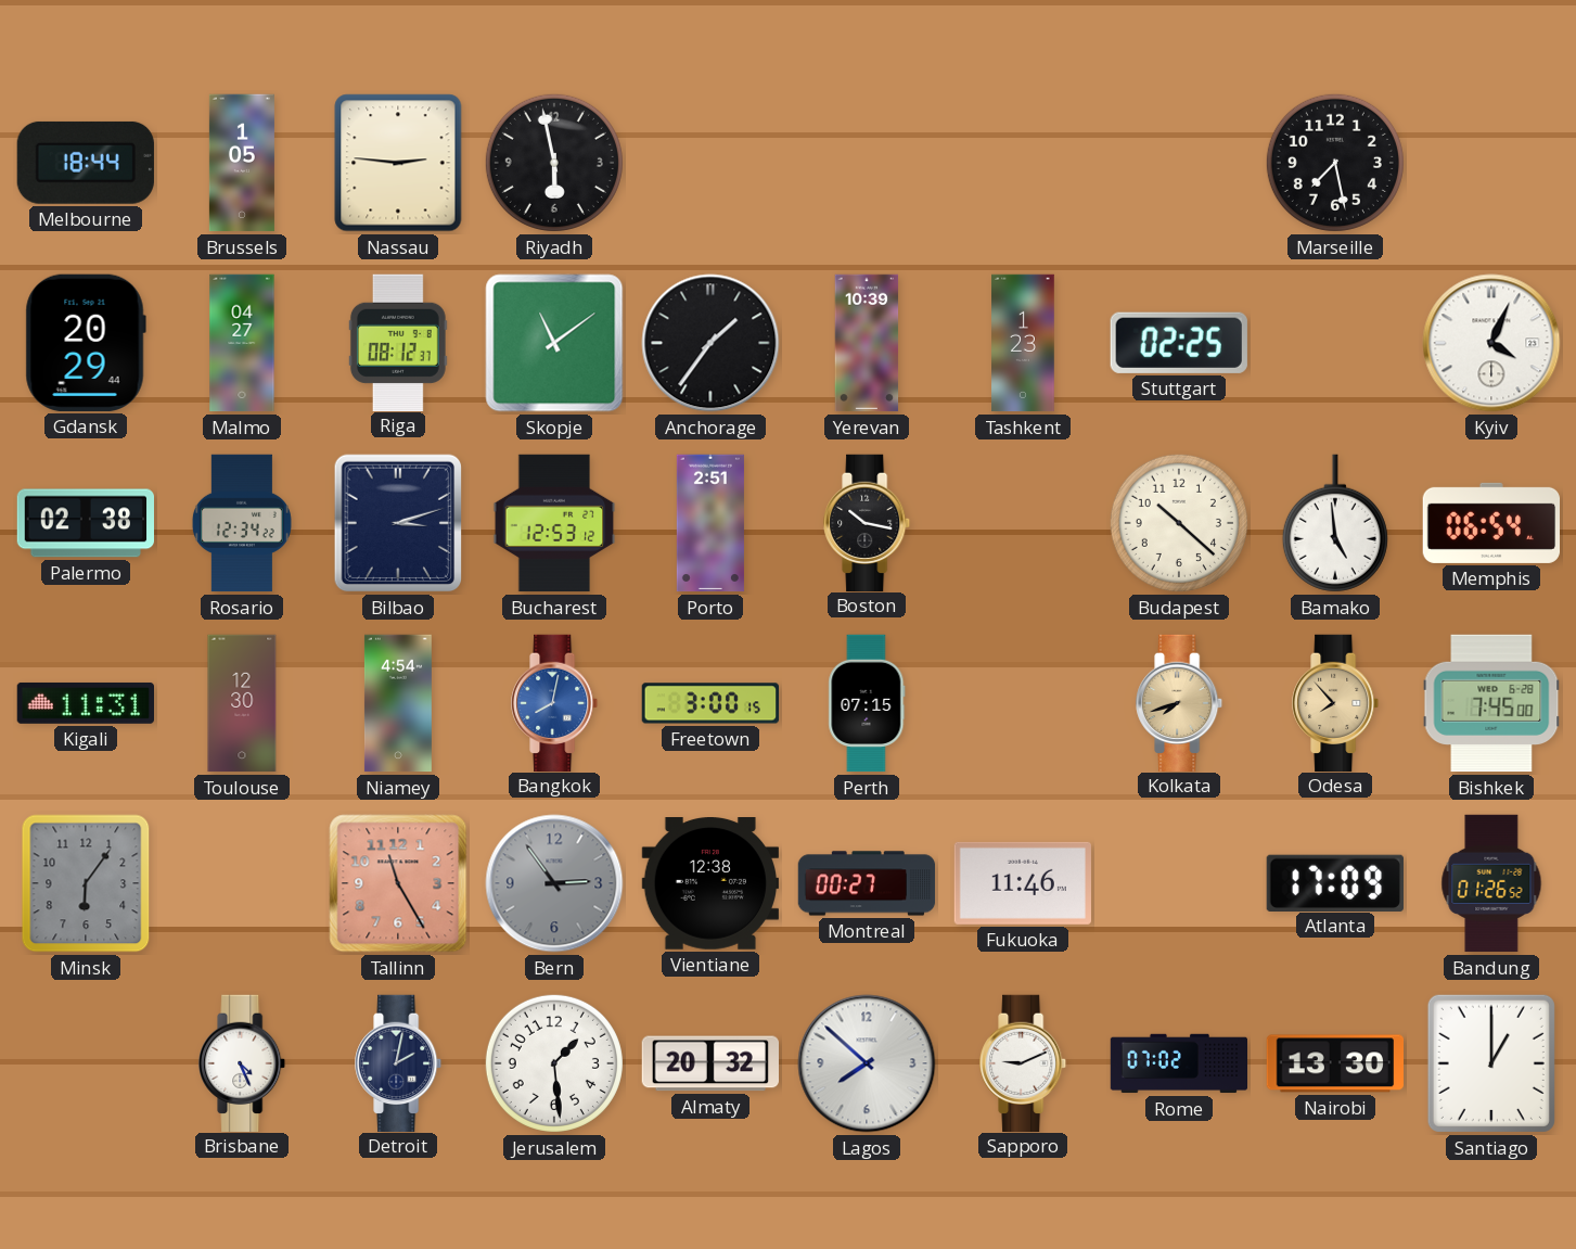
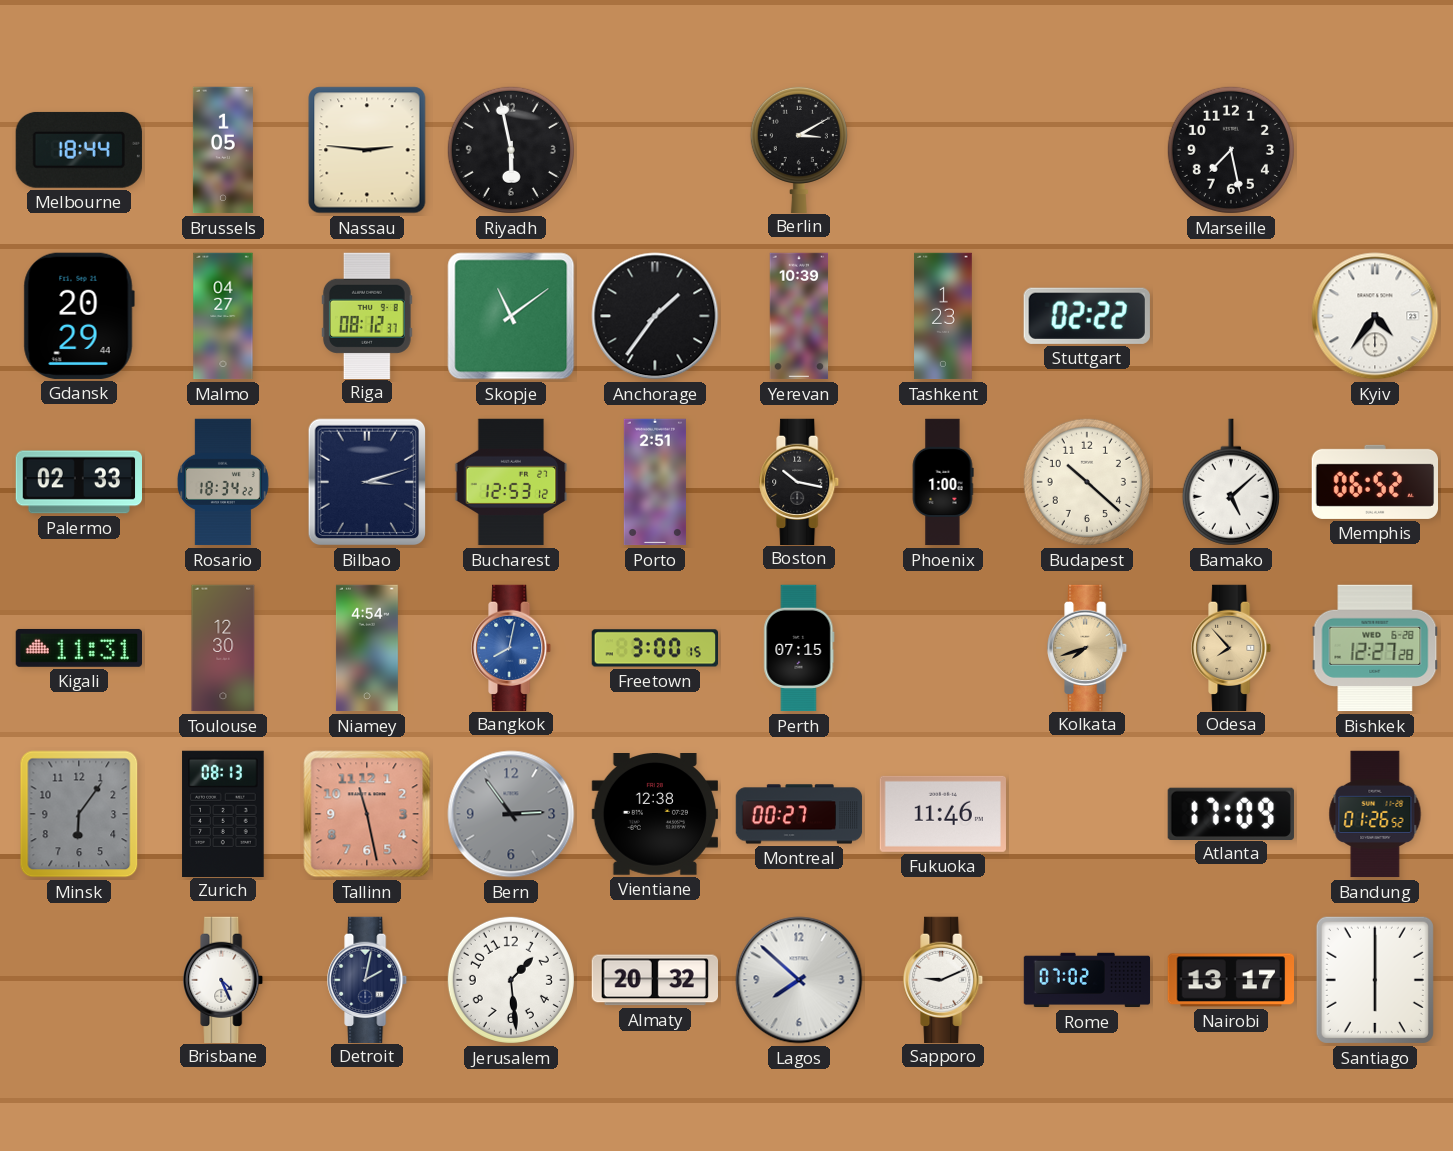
Berlin: none -> 3:10
Stuttgart: 02:25 -> 02:22
Kyiv: 4:04 -> 4:36
Palermo: 02:38 -> 02:33
Rosario: 12:34 -> 18:34
Phoenix: none -> 1:00
Bamako: 4:59 -> 5:08
Memphis: 06:54 -> 06:52
Bishkek: 7:45 -> 12:27
Zurich: none -> 08:13
Tallinn: 11:25 -> 11:28
Nairobi: 13:30 -> 13:17
Santiago: 1:00 -> 6:00
